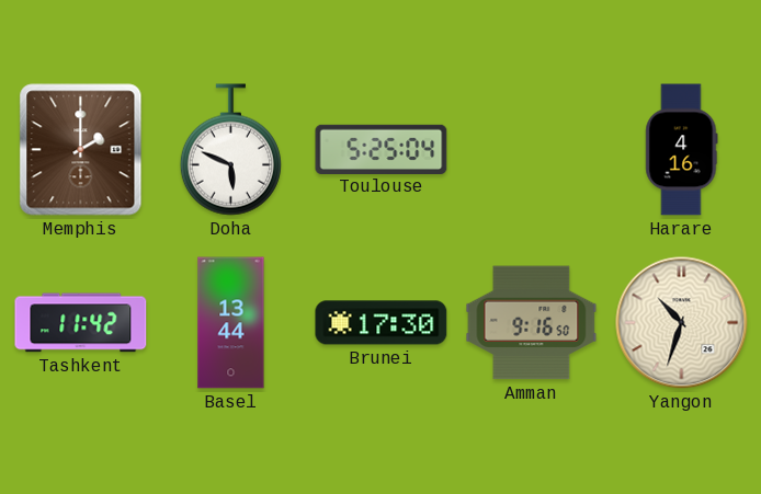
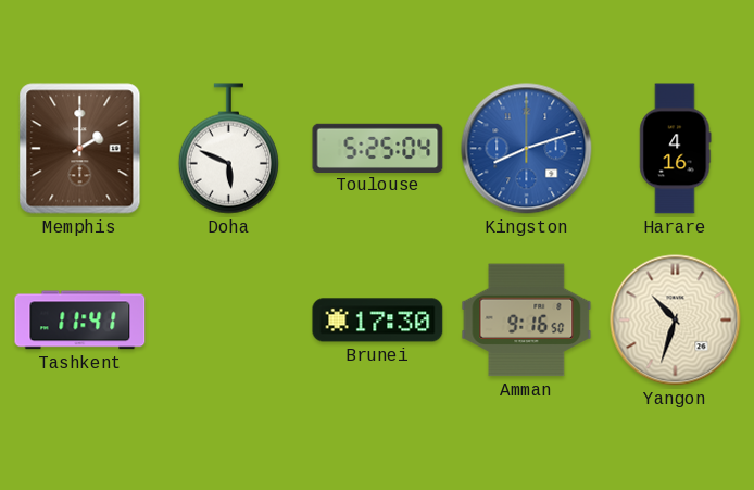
Kingston: none -> 8:12
Tashkent: 11:42 -> 11:41
Basel: 13:44 -> none
